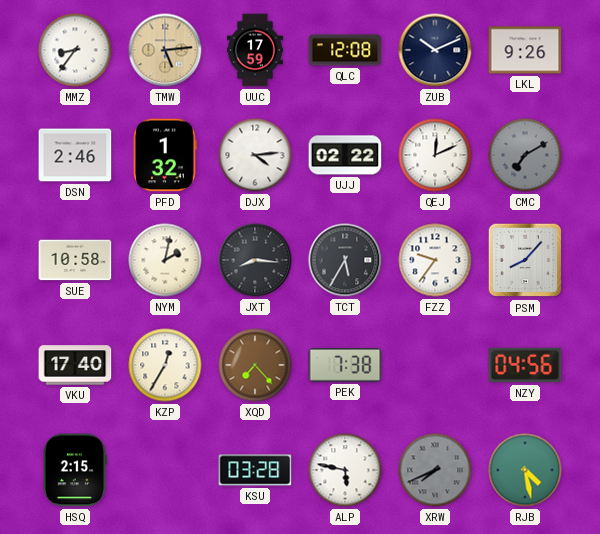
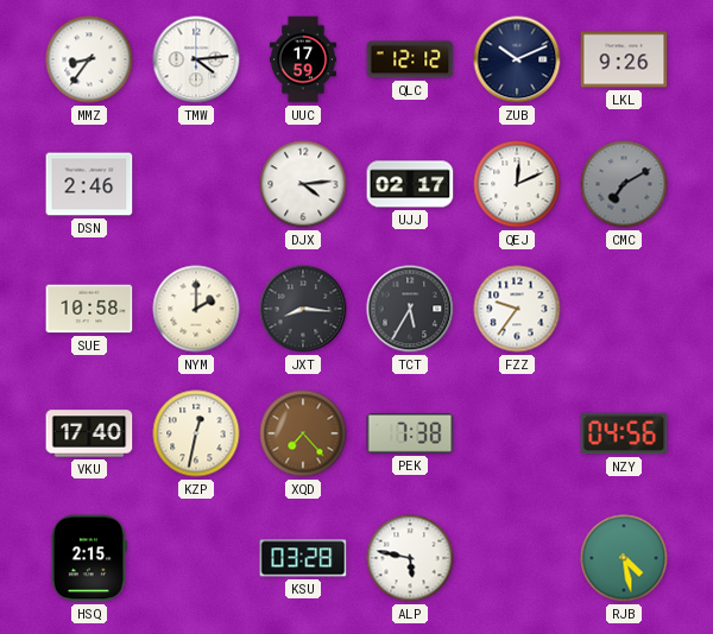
TMW: 5:14 -> 4:14
TMW dial: champagne -> white
QLC: 12:08 -> 12:12
PFD: 1:32 -> none
UJJ: 02:22 -> 02:17
NYM: 2:02 -> 2:00
PSM: 8:07 -> none
KZP: 12:35 -> 12:32
XRW: 7:41 -> none
